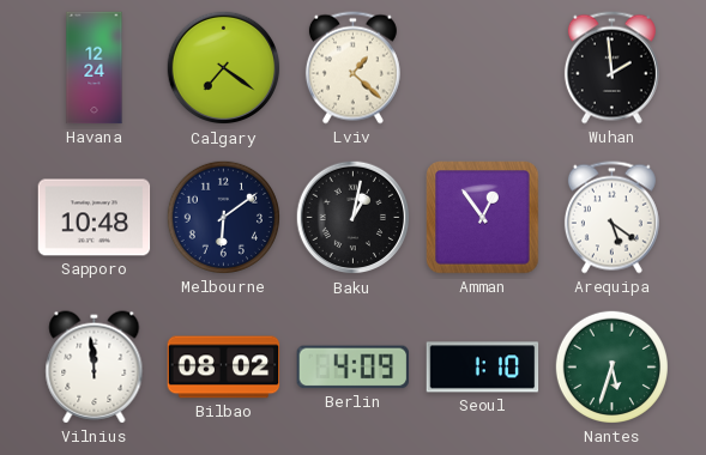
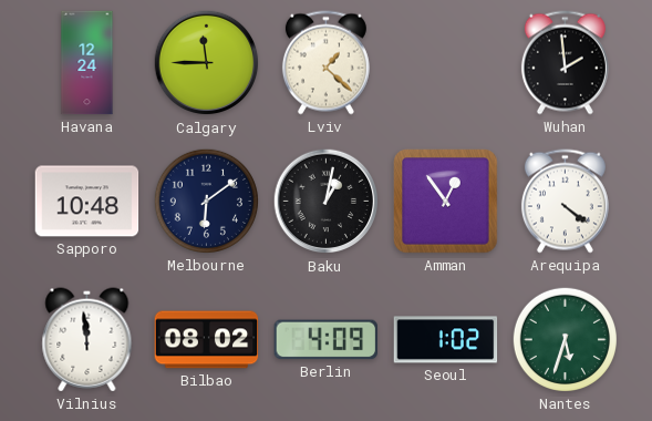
Calgary: 7:21 -> 11:45
Arequipa: 5:21 -> 4:21
Seoul: 1:10 -> 1:02
